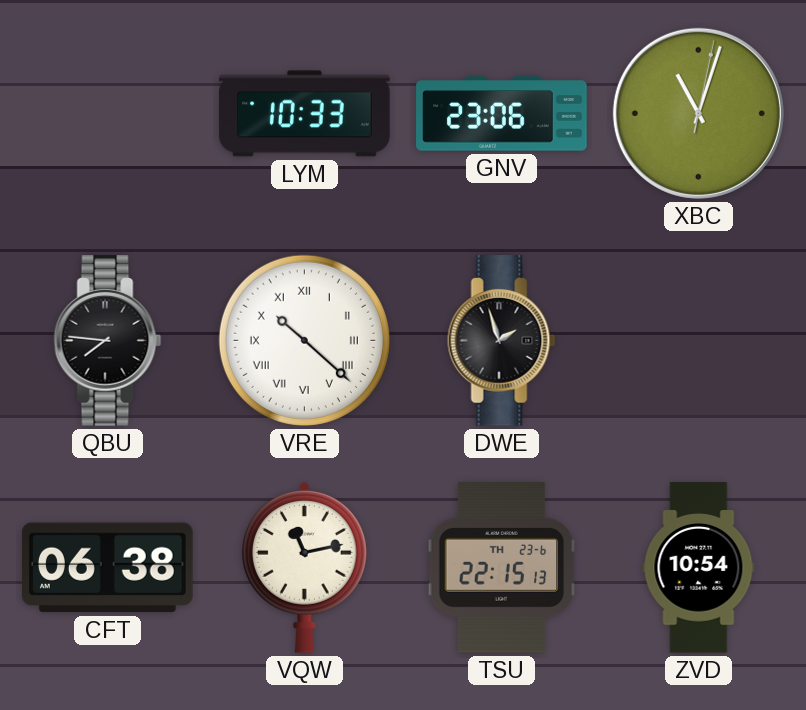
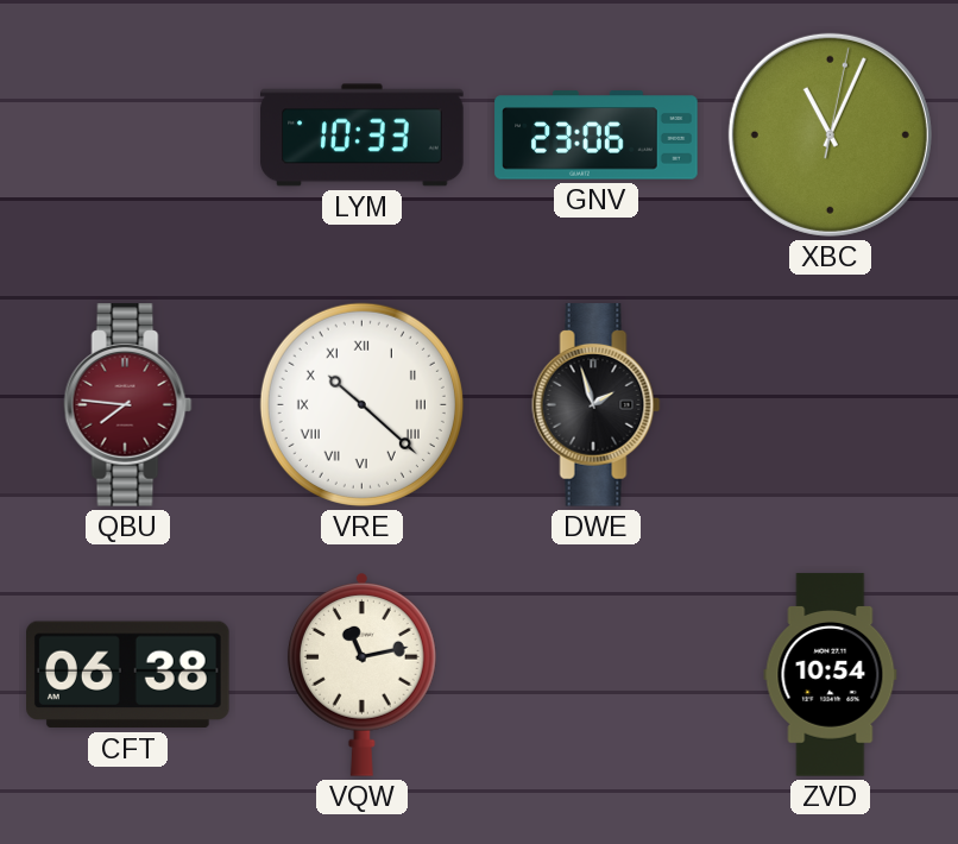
XBC: 11:03 -> 11:04
QBU dial: black -> burgundy
TSU: 22:15 -> none
